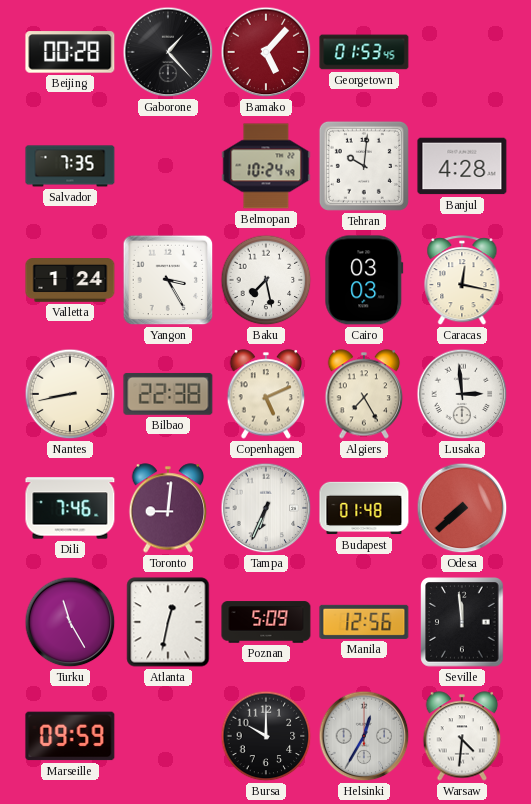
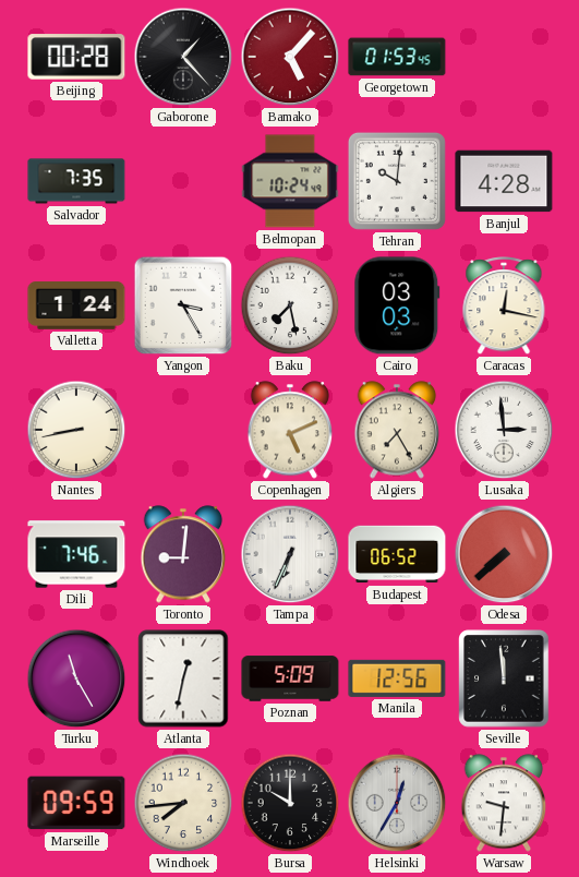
Bilbao: 22:38 -> none
Budapest: 01:48 -> 06:52
Windhoek: none -> 7:44
Warsaw: 4:31 -> 9:31
